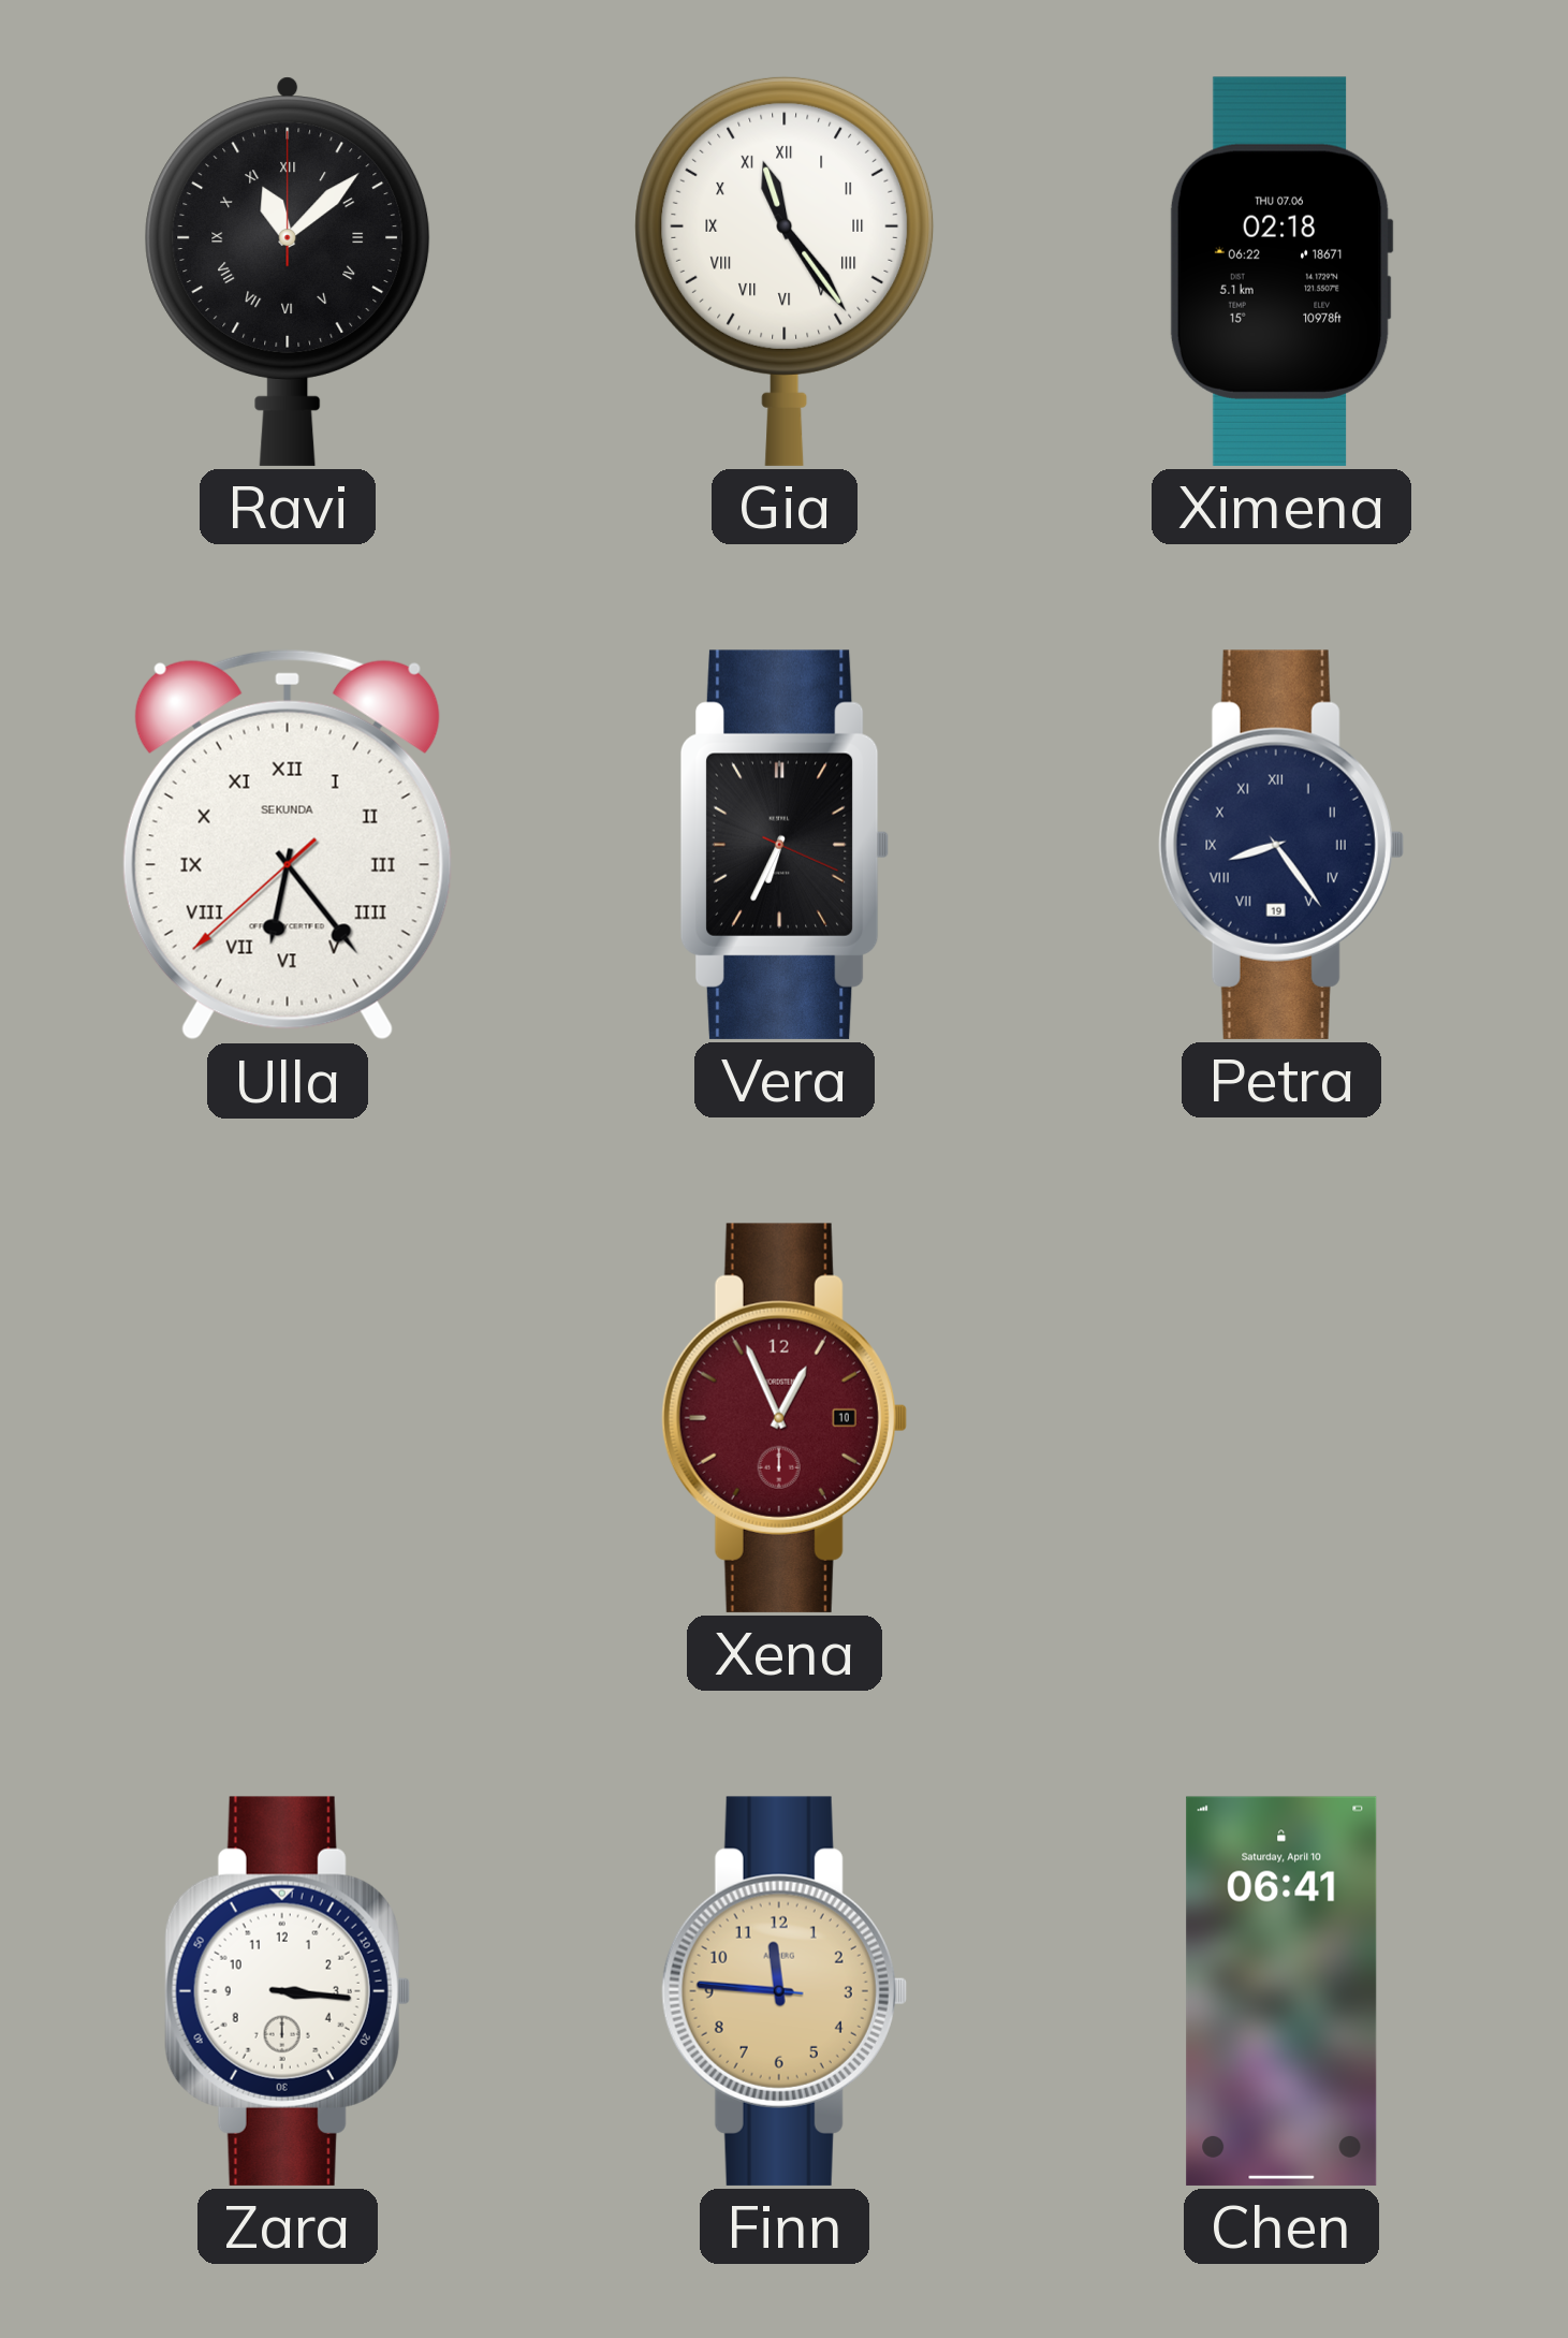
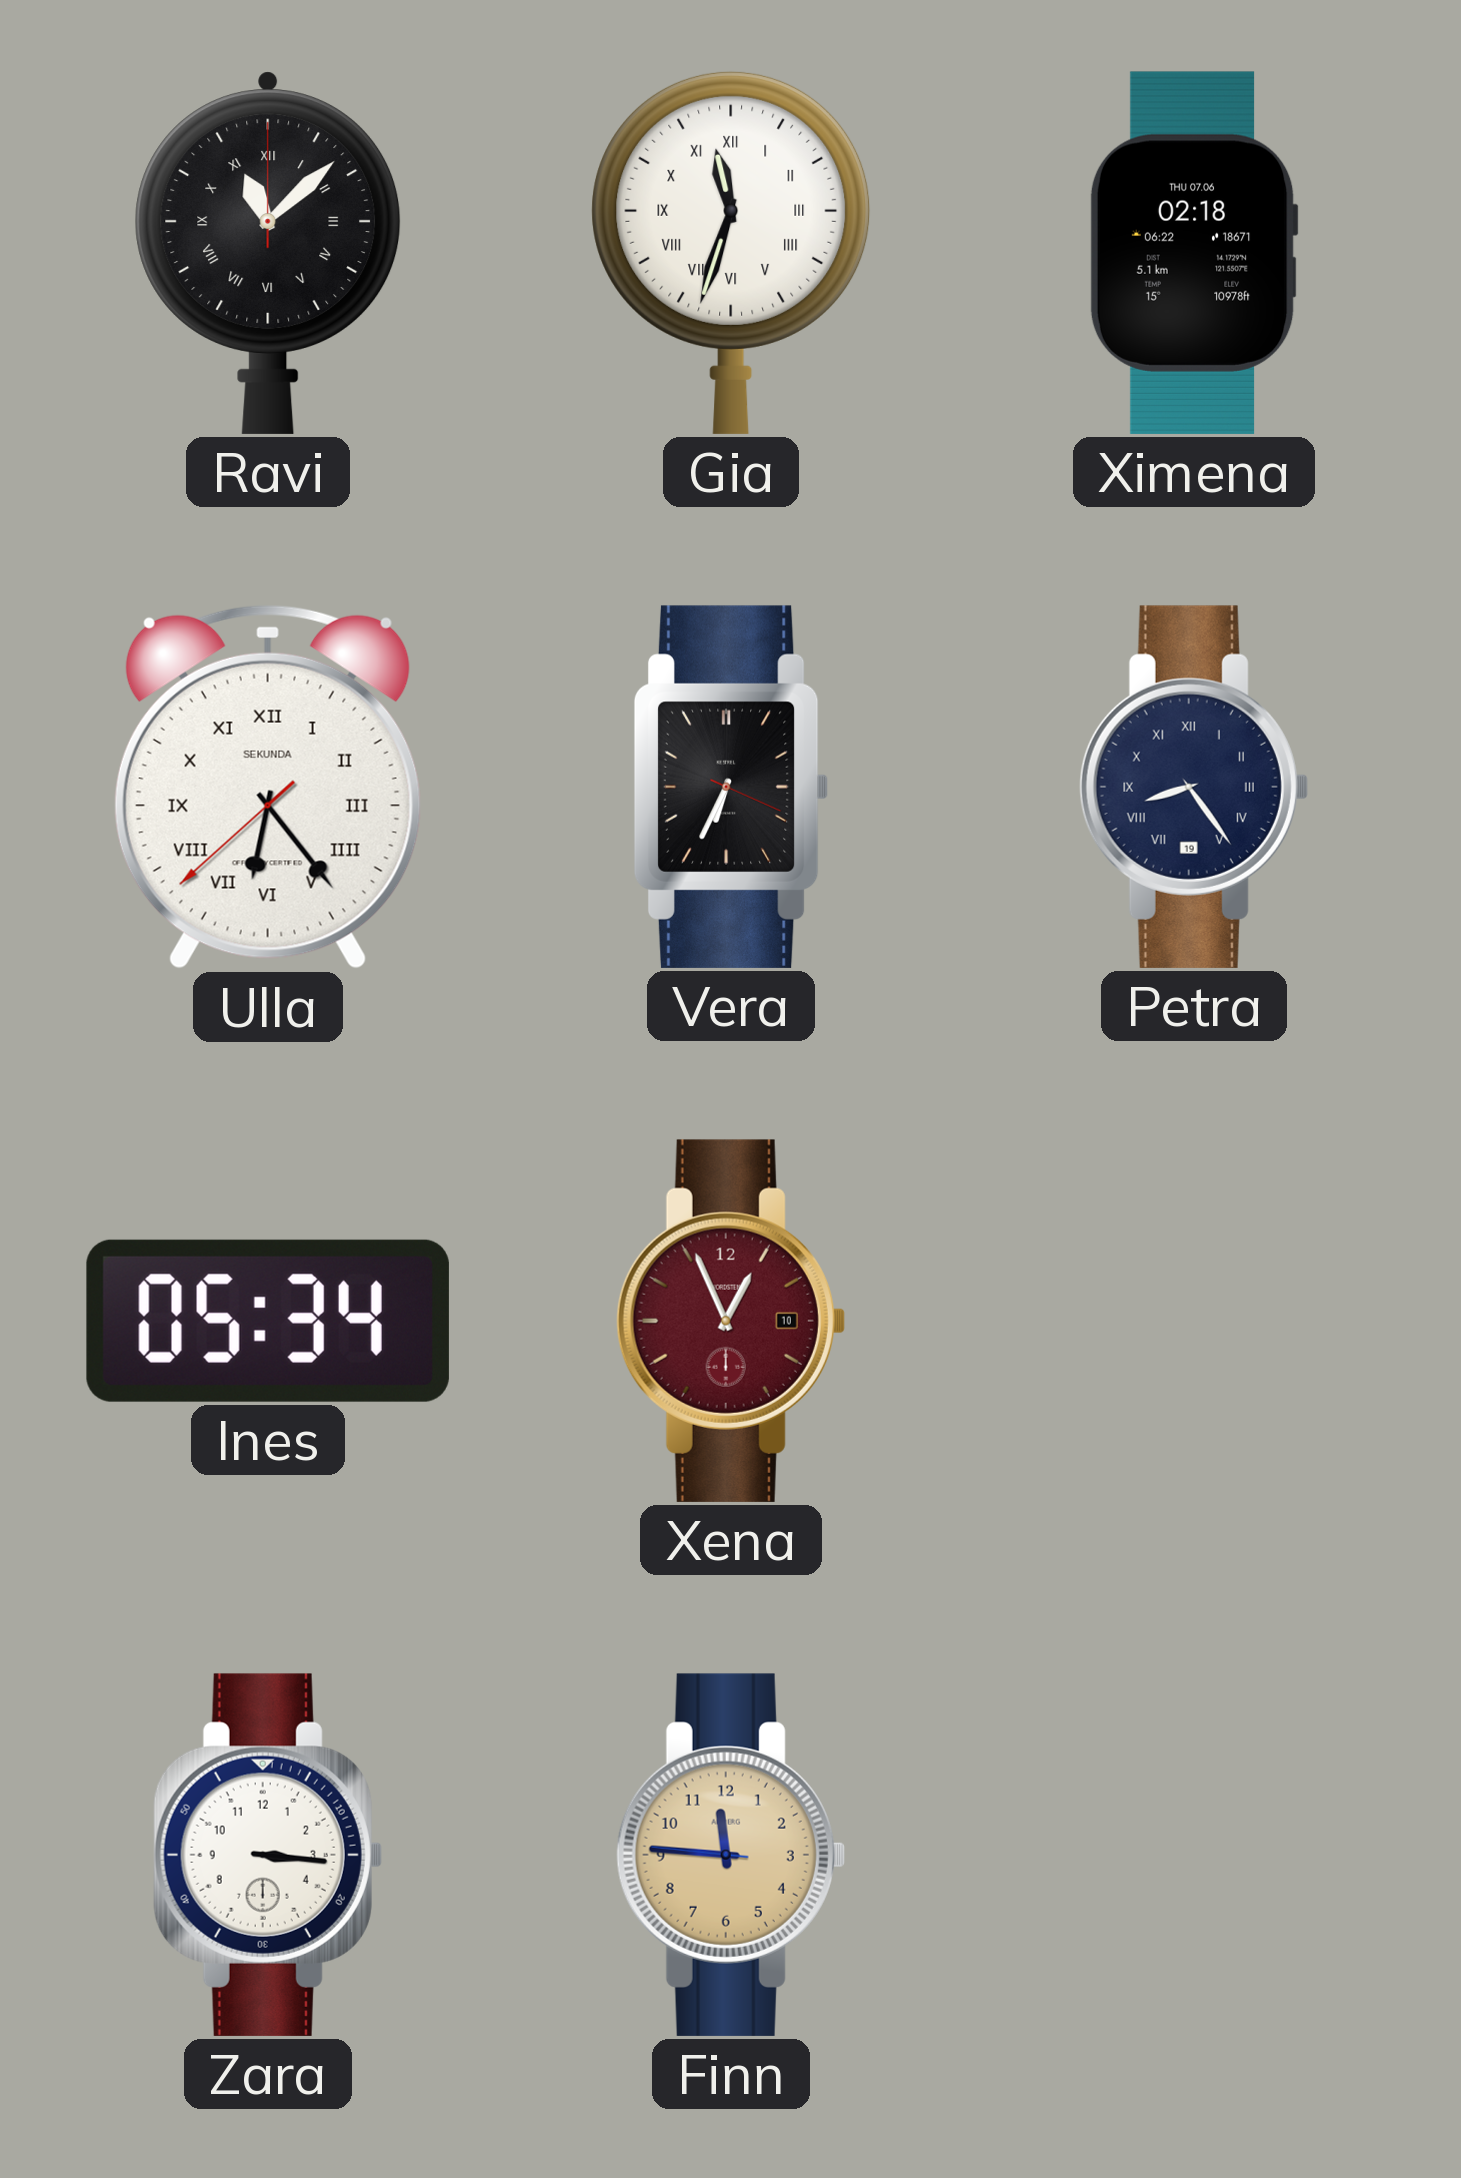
Gia: 11:24 -> 11:33
Ines: none -> 05:34
Chen: 06:41 -> none
